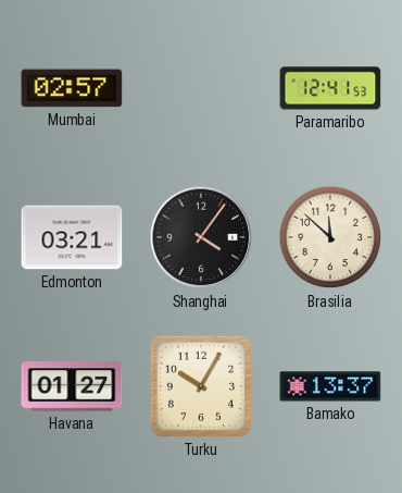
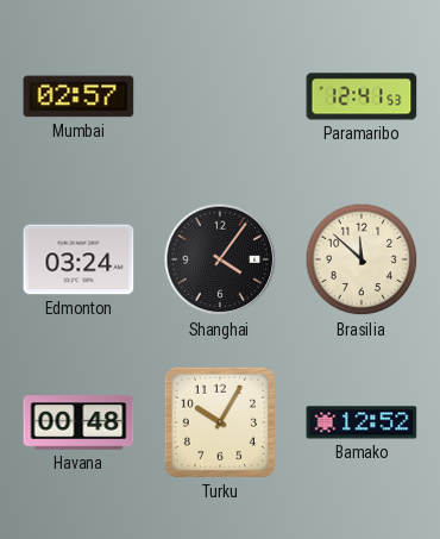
Edmonton: 03:21 -> 03:24
Havana: 01:27 -> 00:48
Bamako: 13:37 -> 12:52
